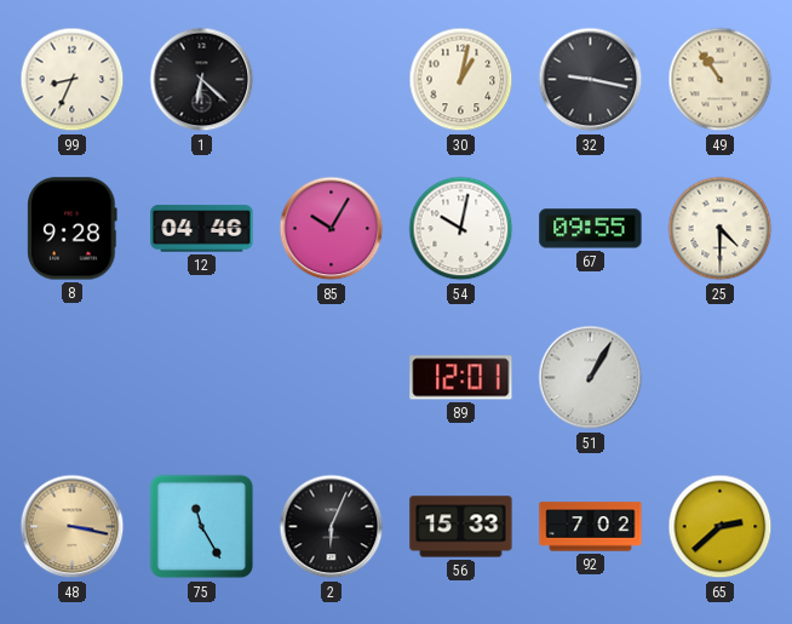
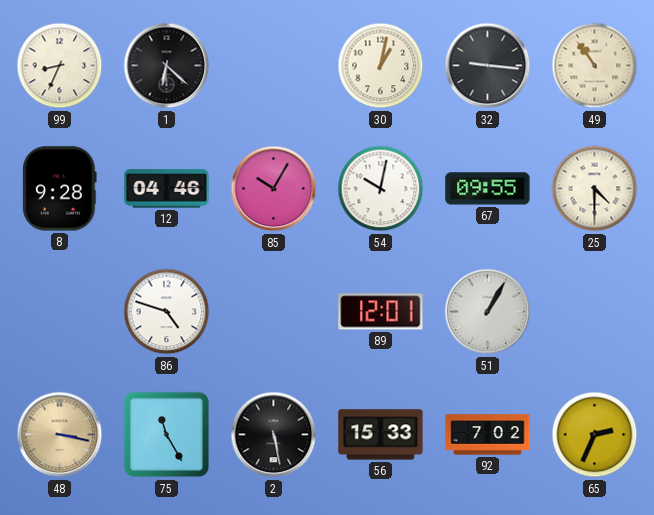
32: 9:17 -> 9:16
86: none -> 4:48
2: 6:04 -> 5:28
65: 2:38 -> 2:34
